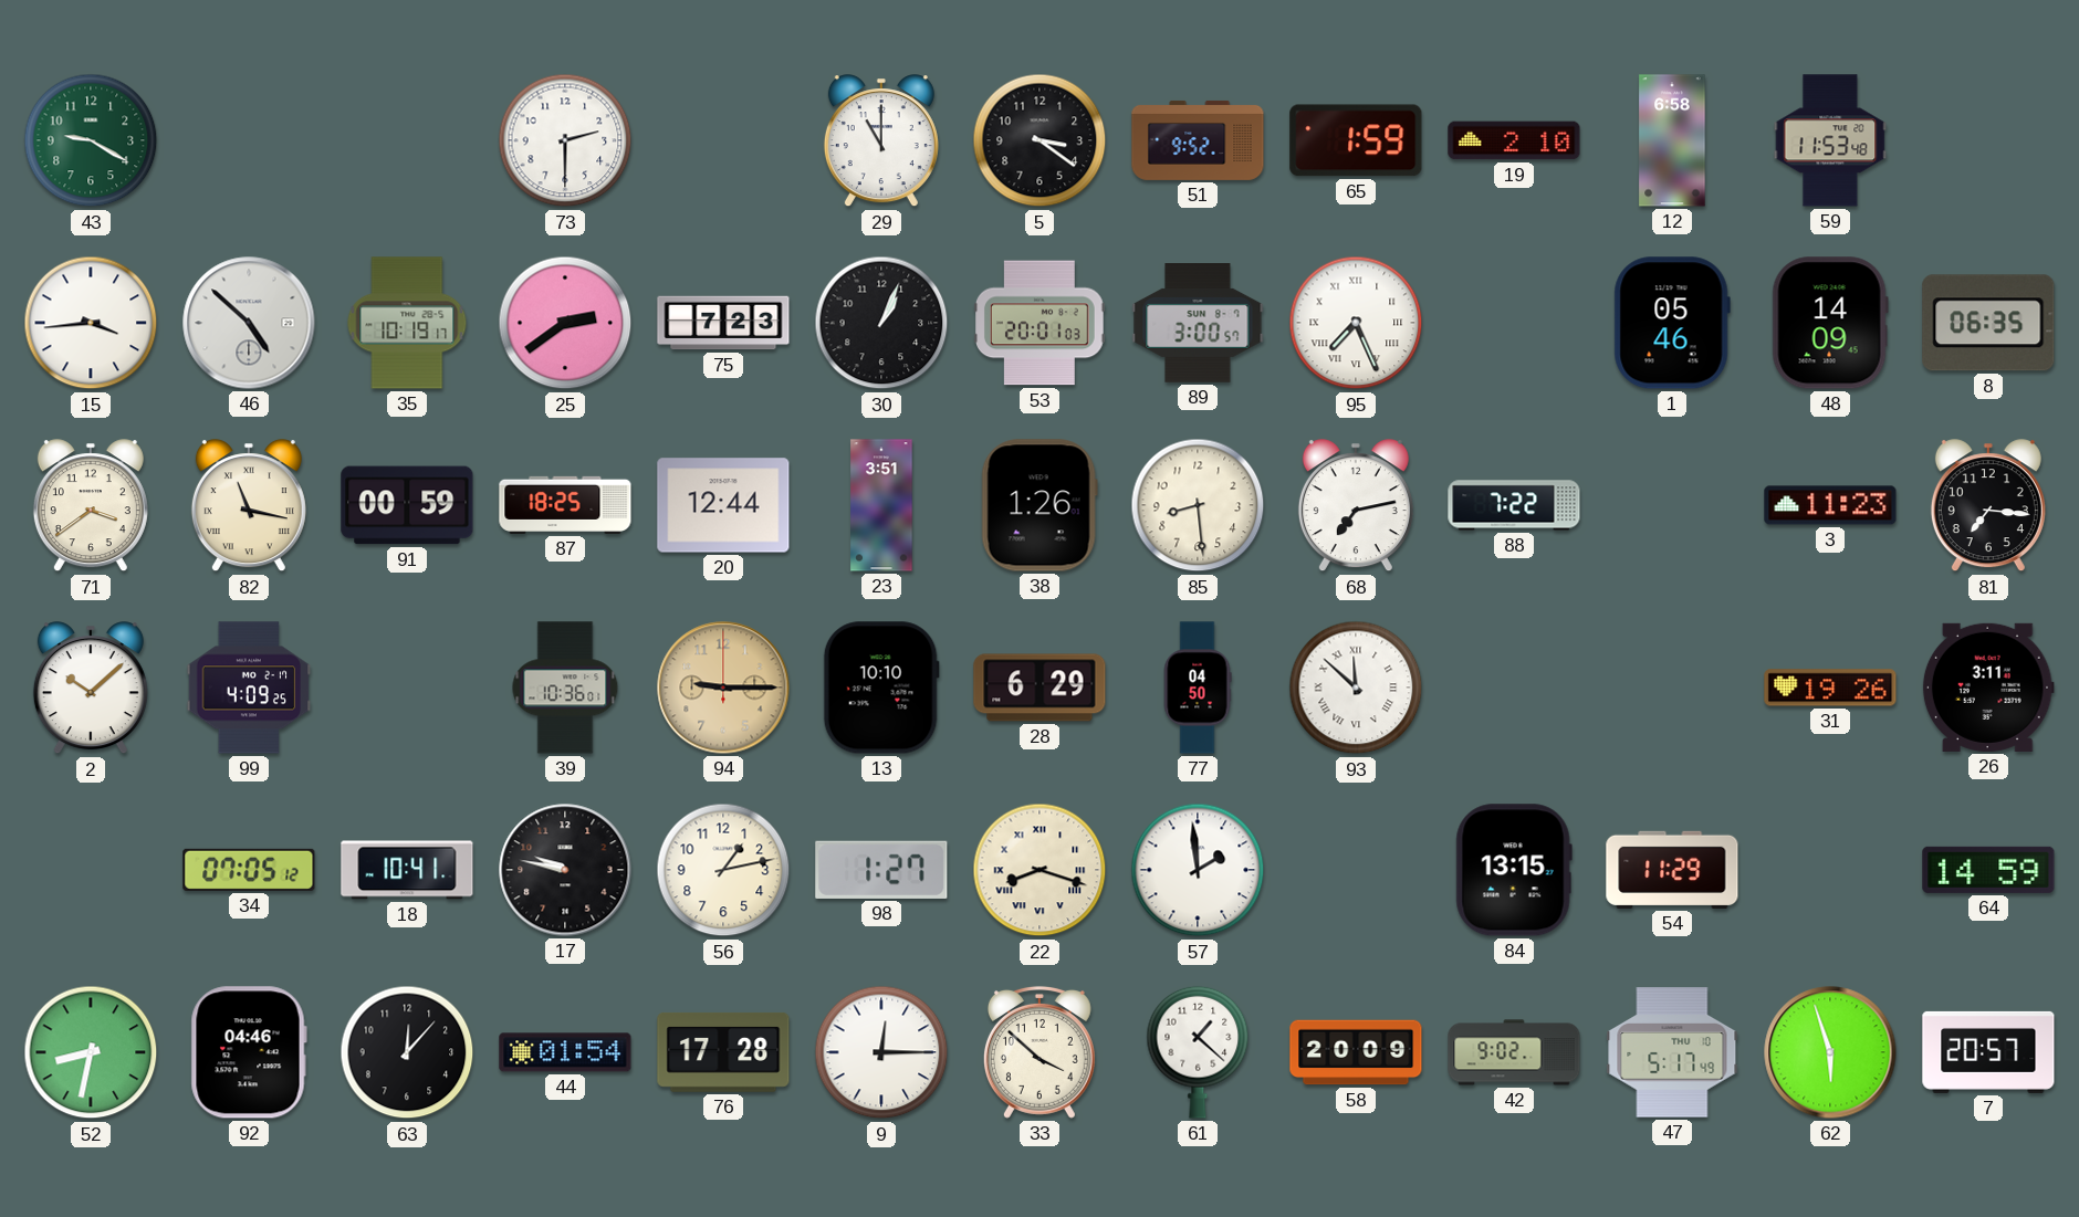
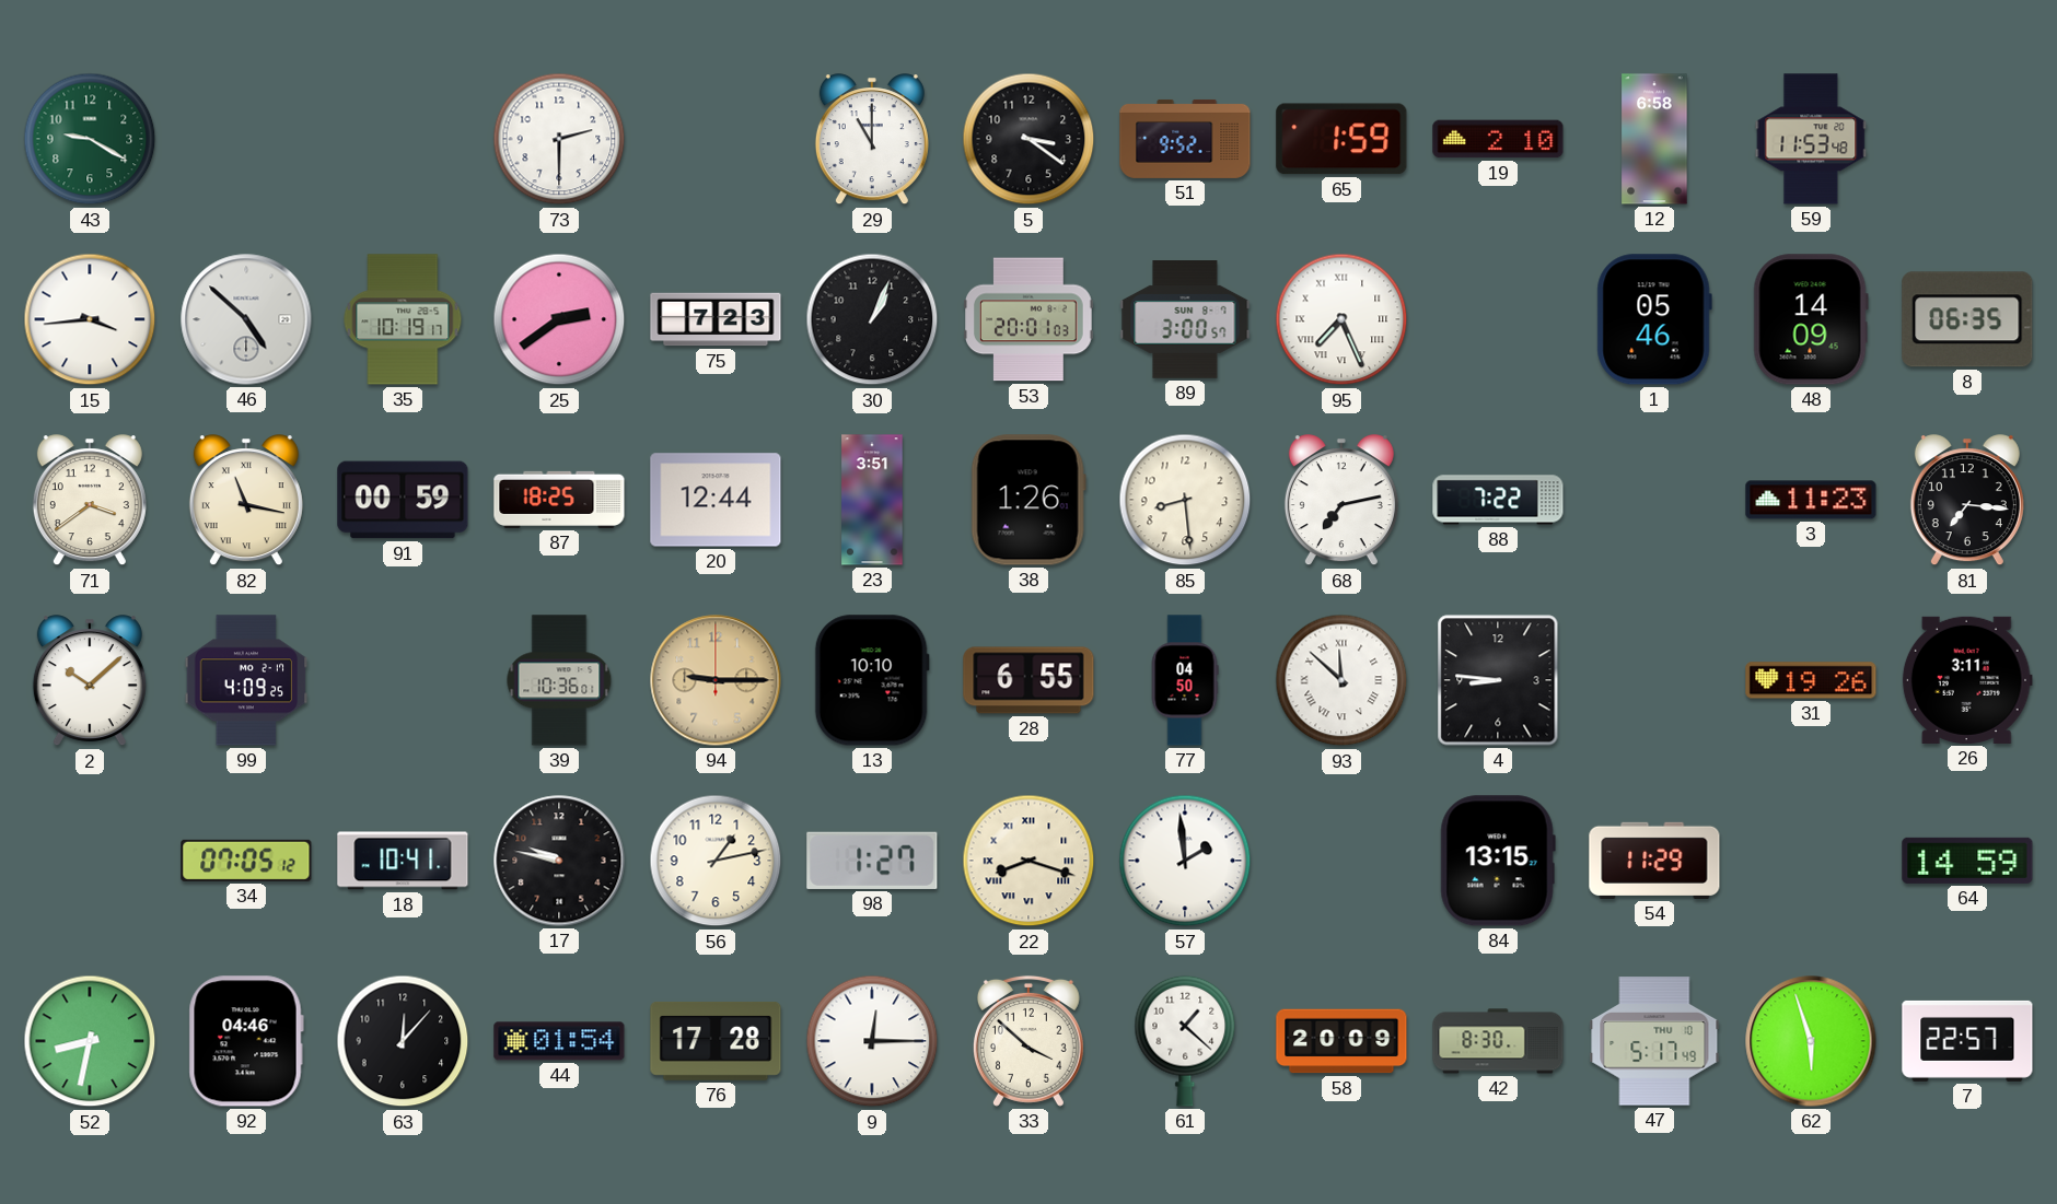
28: 6:29 -> 6:55
4: none -> 8:46
42: 9:02 -> 8:30
7: 20:57 -> 22:57
